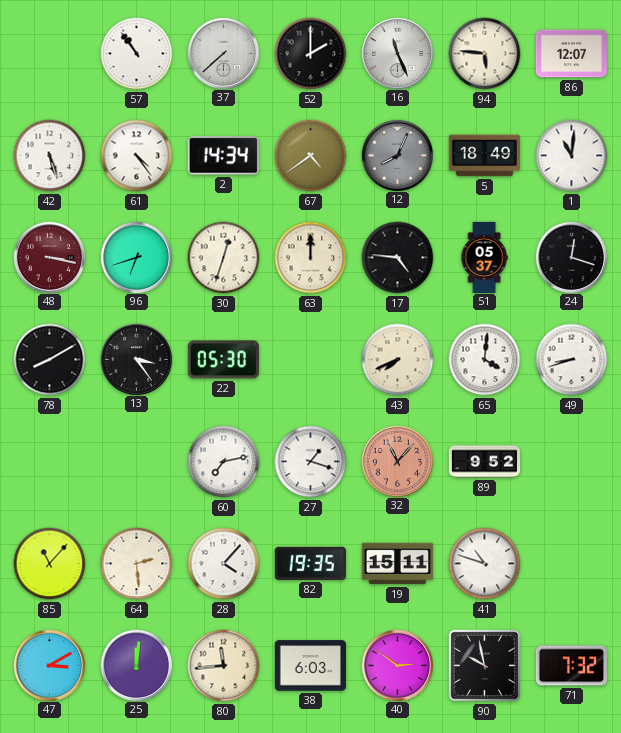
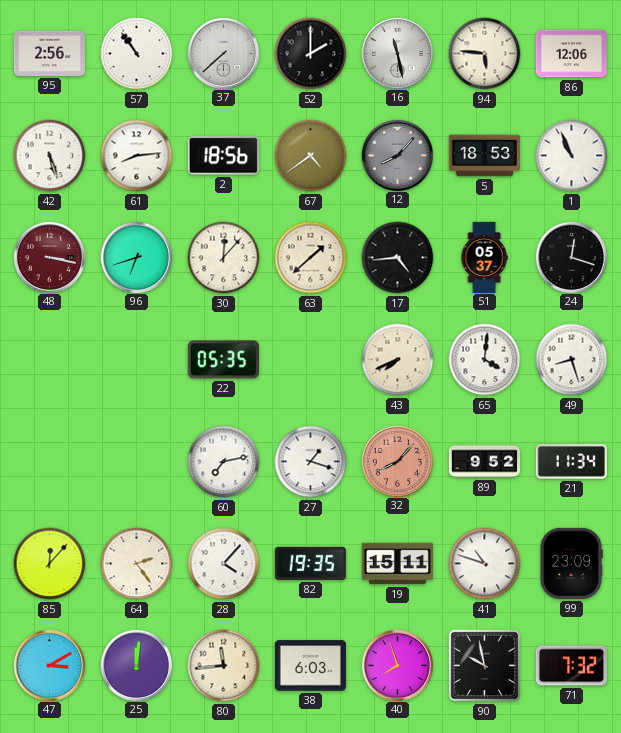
95: none -> 2:56
16: 11:26 -> 11:28
86: 12:07 -> 12:06
61: 4:24 -> 8:14
2: 14:34 -> 18:56
12: 8:04 -> 8:07
5: 18:49 -> 18:53
1: 11:01 -> 10:56
30: 12:33 -> 12:07
63: 12:00 -> 1:38
17: 4:46 -> 4:44
78: 8:10 -> none
13: 3:24 -> none
22: 05:30 -> 05:35
49: 8:42 -> 8:27
32: 11:07 -> 8:07
21: none -> 11:34
85: 11:07 -> 12:07
64: 2:29 -> 2:24
99: none -> 23:09
40: 2:51 -> 7:57
